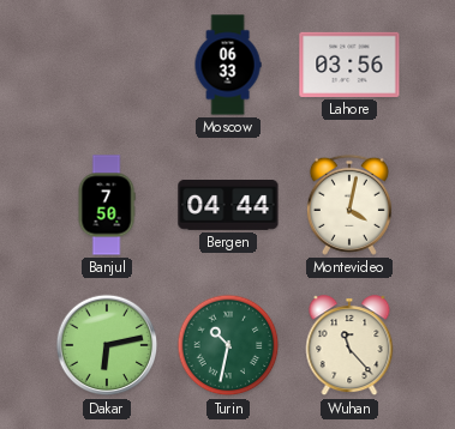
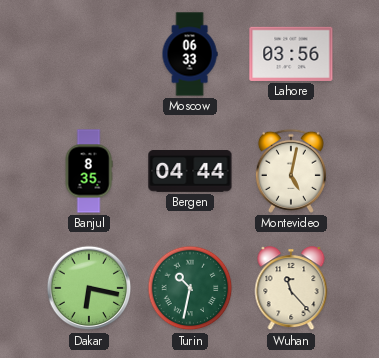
Banjul: 7:50 -> 8:35
Montevideo: 4:02 -> 5:02
Dakar: 6:13 -> 6:17
